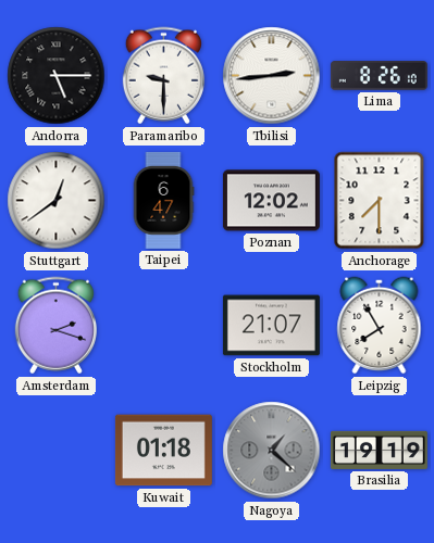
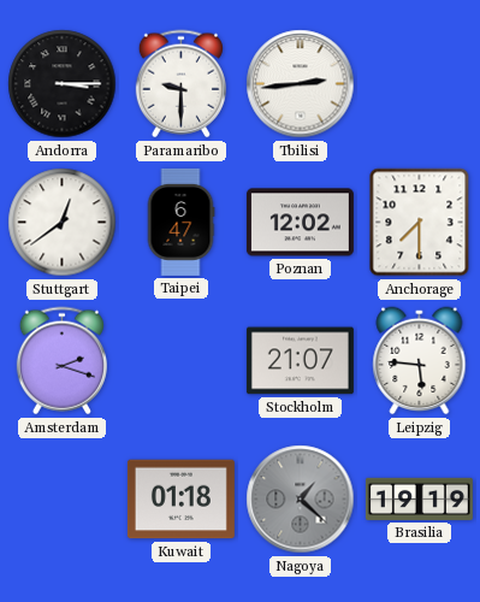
Andorra: 5:15 -> 3:15
Lima: 8:26 -> none
Leipzig: 7:55 -> 5:46
